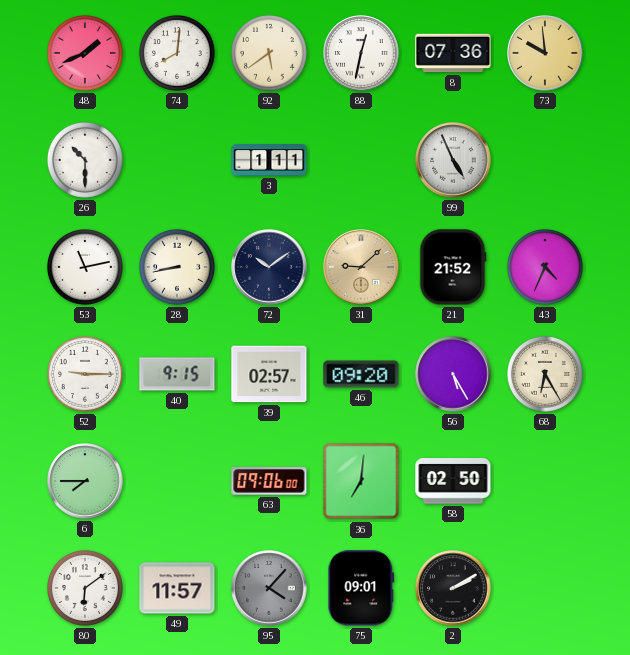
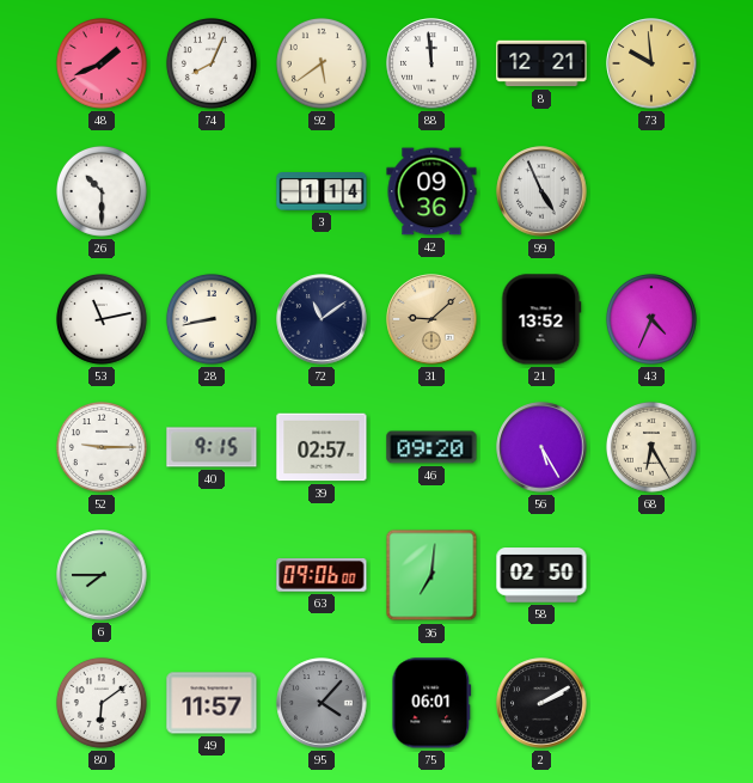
74: 8:01 -> 8:04
88: 12:32 -> 11:59
8: 07:36 -> 12:21
3: 1:11 -> 1:14
42: none -> 09:36
72: 10:09 -> 11:09
21: 21:52 -> 13:52
75: 09:01 -> 06:01
